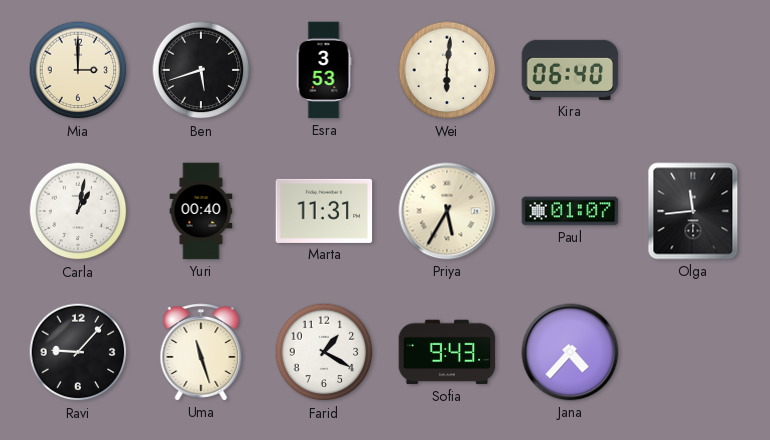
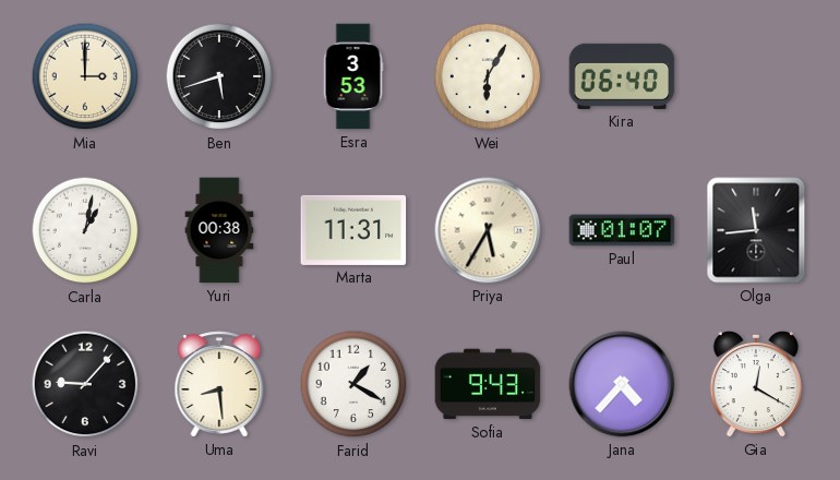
Wei: 6:01 -> 6:05
Yuri: 00:40 -> 00:38
Uma: 11:27 -> 8:29
Gia: none -> 12:20
